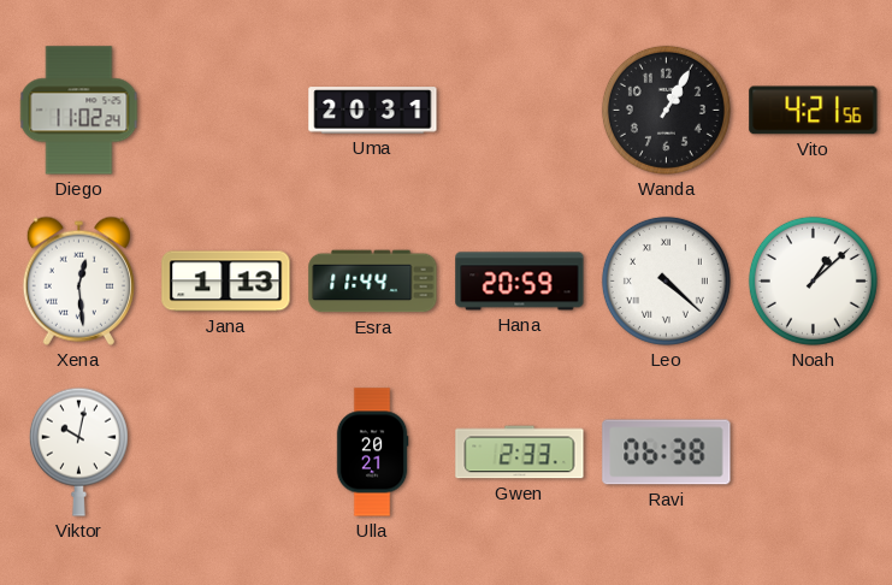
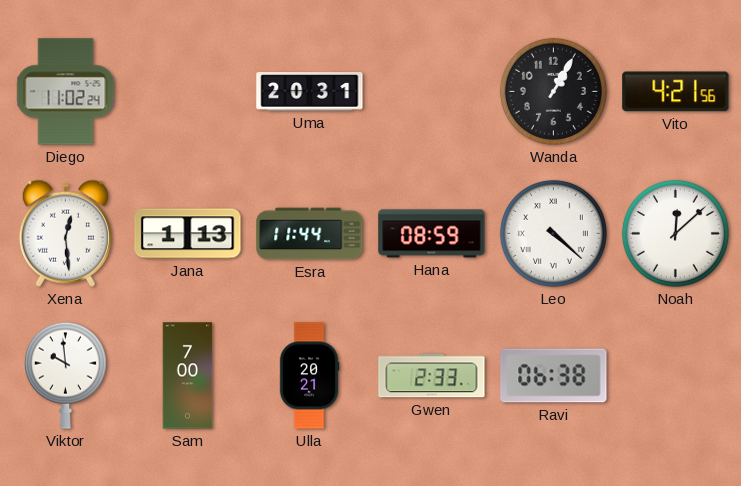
Hana: 20:59 -> 08:59
Noah: 1:08 -> 12:08
Viktor: 10:02 -> 9:59
Sam: none -> 7:00
